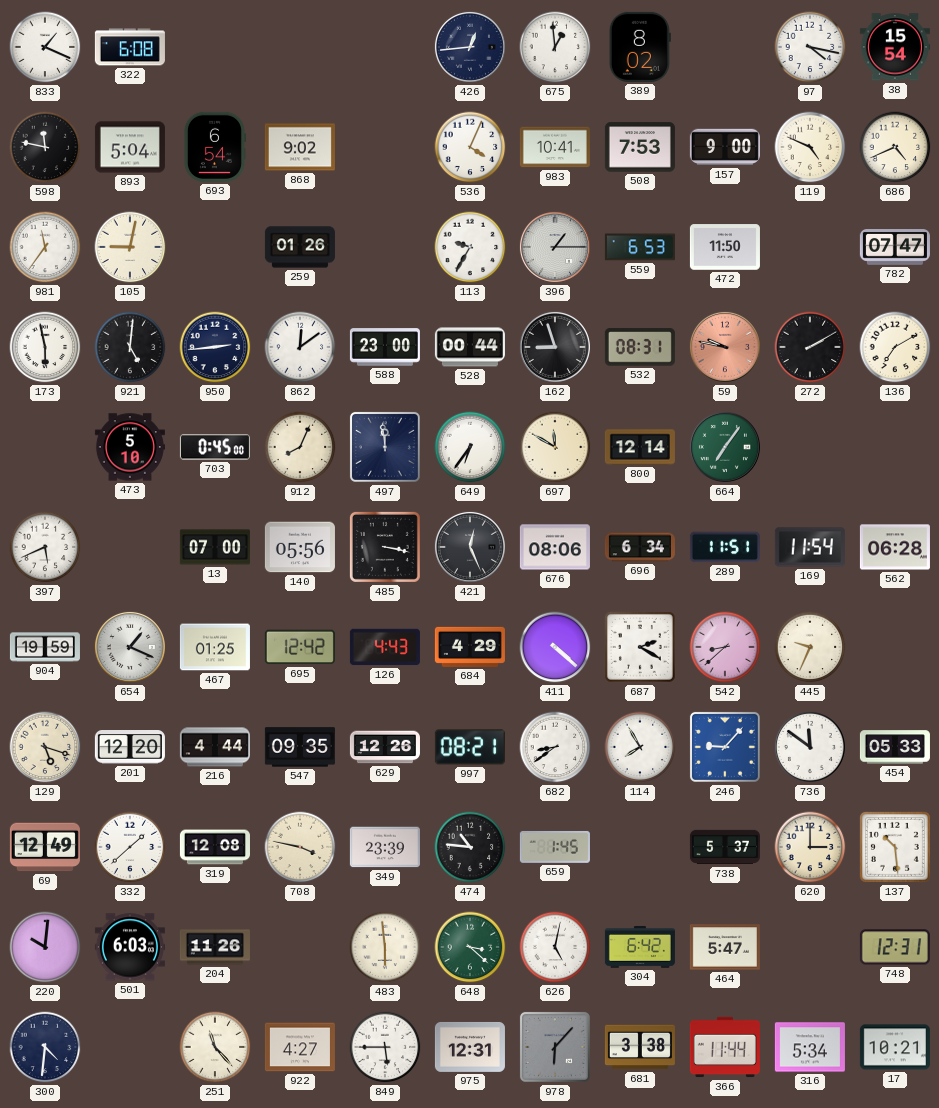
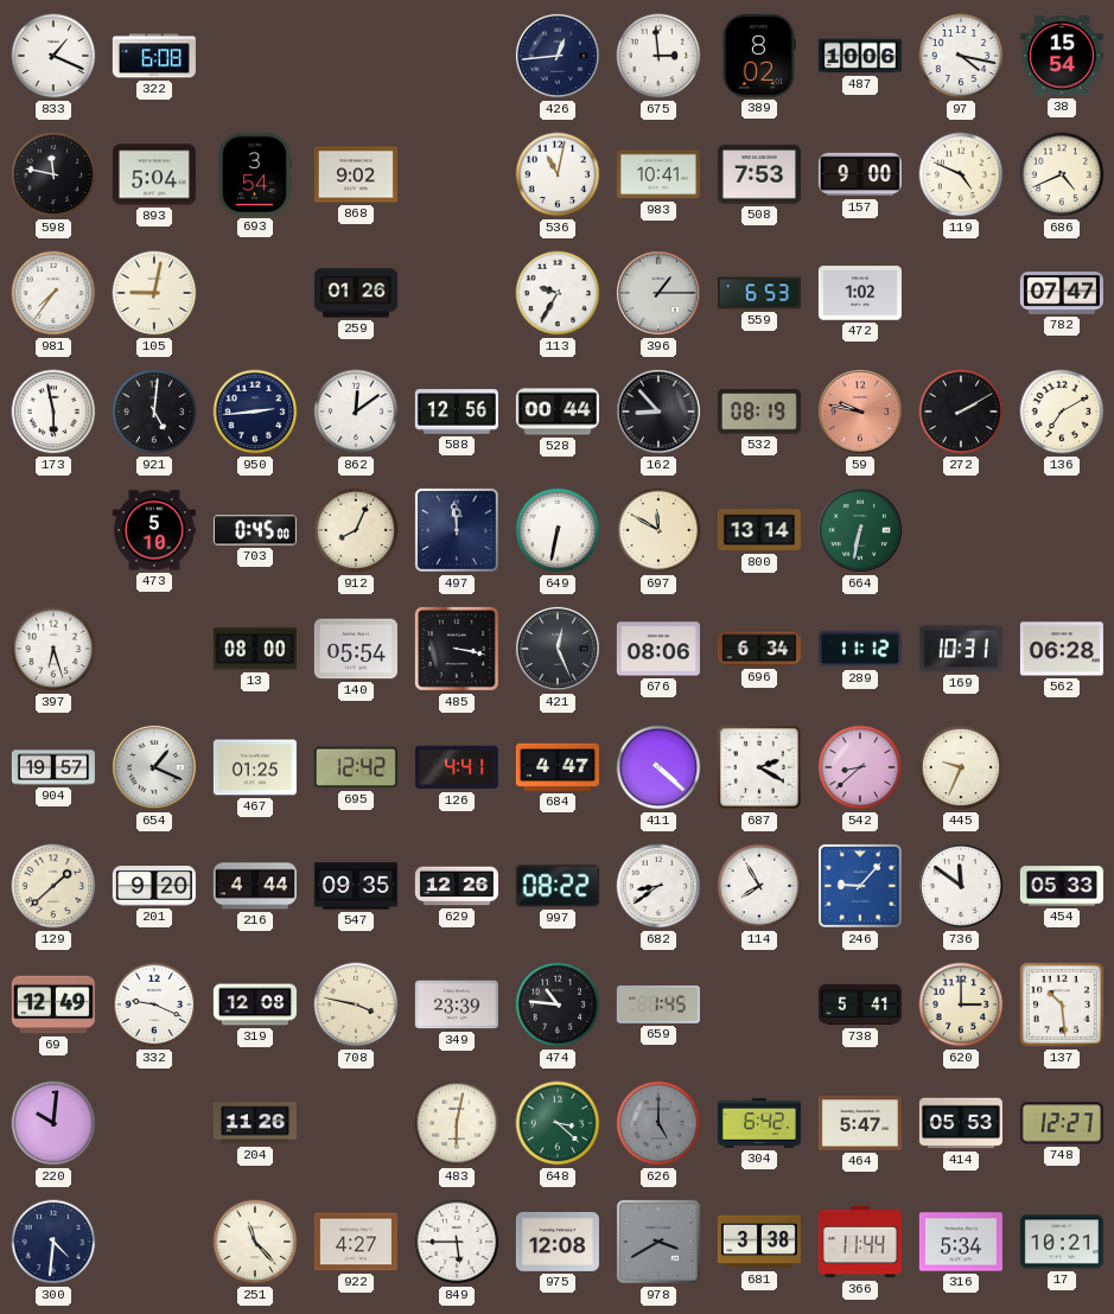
675: 12:59 -> 2:59
487: none -> 10:06
693: 6:54 -> 3:54
536: 4:04 -> 11:02
981: 11:36 -> 7:36
472: 11:50 -> 1:02
588: 23:00 -> 12:56
162: 8:57 -> 8:53
532: 08:31 -> 08:19
649: 6:36 -> 6:32
800: 12:14 -> 13:14
664: 7:06 -> 6:32
397: 5:41 -> 6:27
13: 07:00 -> 08:00
140: 05:56 -> 05:54
289: 11:51 -> 11:12
169: 11:54 -> 10:31
904: 19:59 -> 19:57
126: 4:43 -> 4:41
684: 4:29 -> 4:47
129: 5:18 -> 1:38
201: 12:20 -> 9:20
997: 08:21 -> 08:22
332: 1:38 -> 9:19
738: 5:37 -> 5:41
501: 6:03 -> none
483: 5:59 -> 6:02
626: 5:02 -> 5:00
626 dial: white -> grey
414: none -> 05:53
748: 12:31 -> 12:27
975: 12:31 -> 12:08
978: 6:07 -> 3:40
